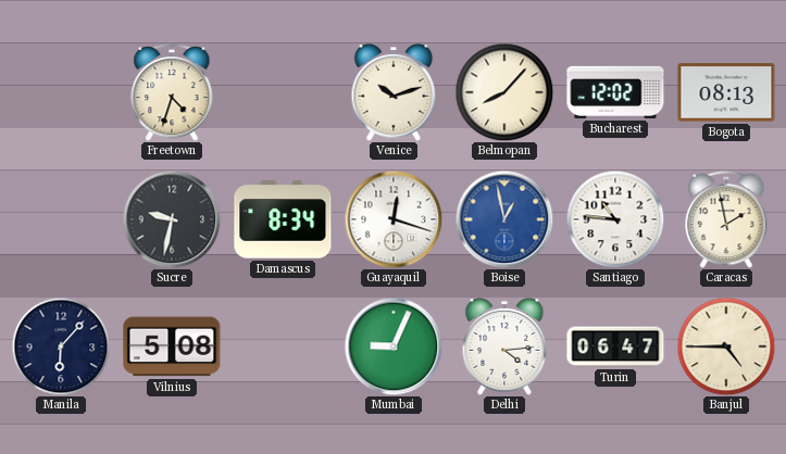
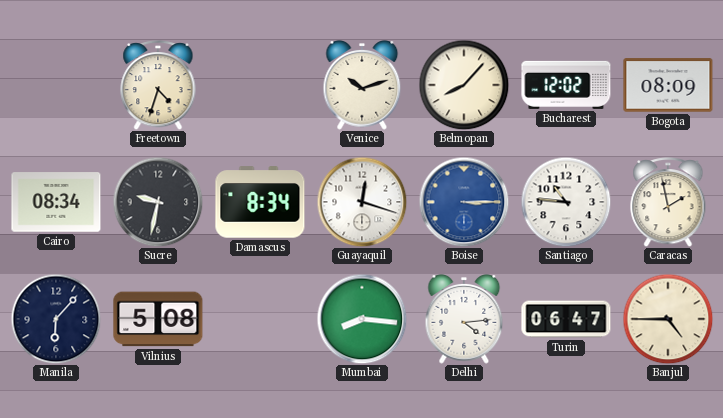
Bogota: 08:13 -> 08:09
Cairo: none -> 08:34
Boise: 12:58 -> 3:15
Mumbai: 9:04 -> 8:16
